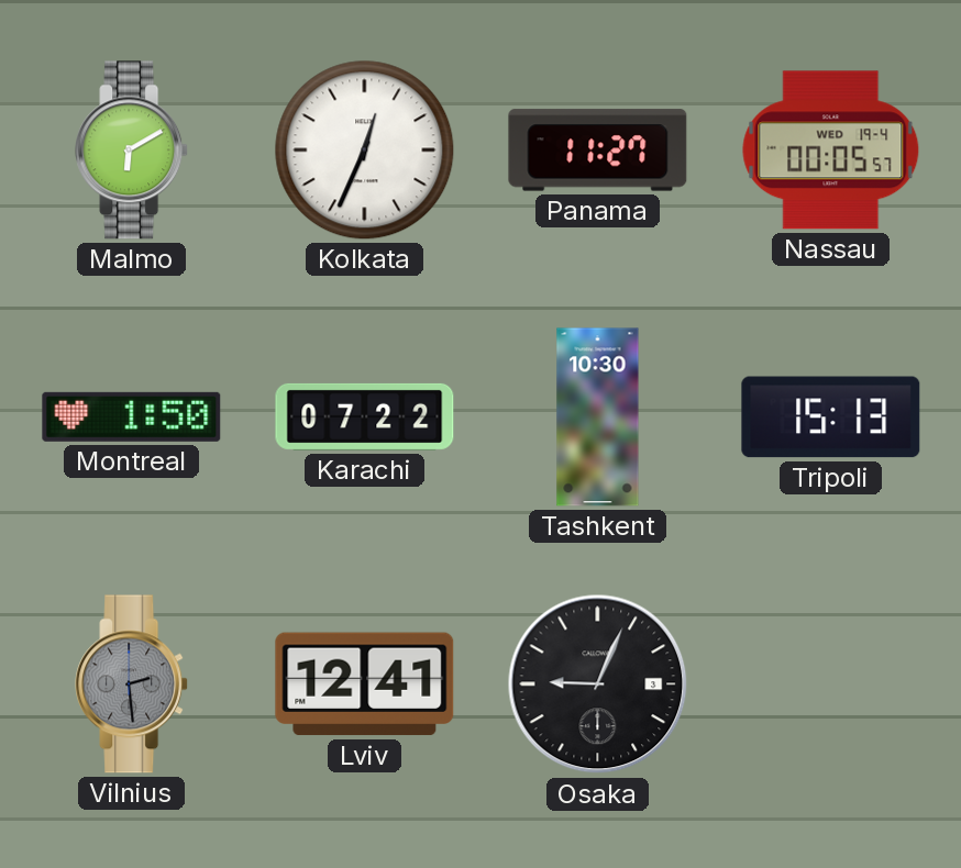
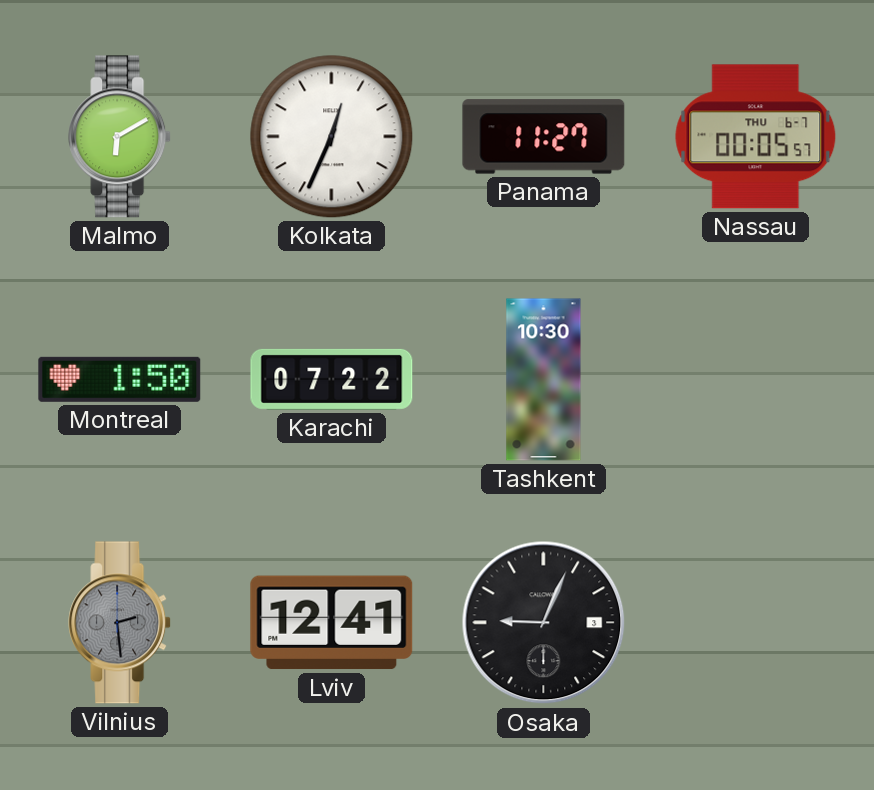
Nassau date: WED 19-4 -> THU 6-7
Tripoli: 15:13 -> none
